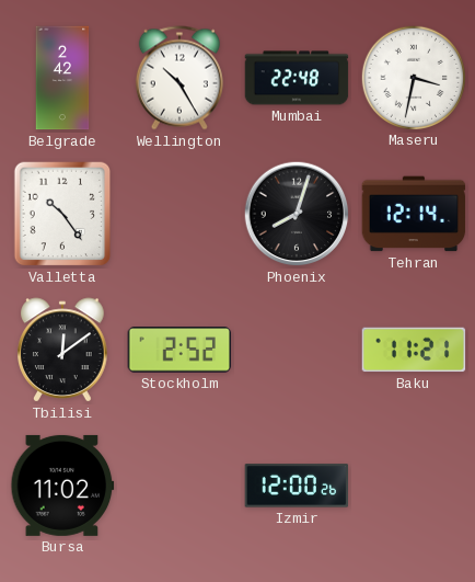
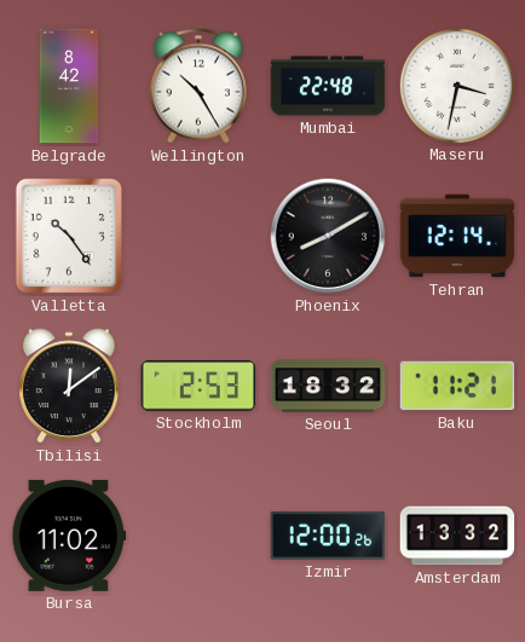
Belgrade: 2:42 -> 8:42
Phoenix: 8:03 -> 8:10
Stockholm: 2:52 -> 2:53
Seoul: none -> 18:32
Amsterdam: none -> 13:32
